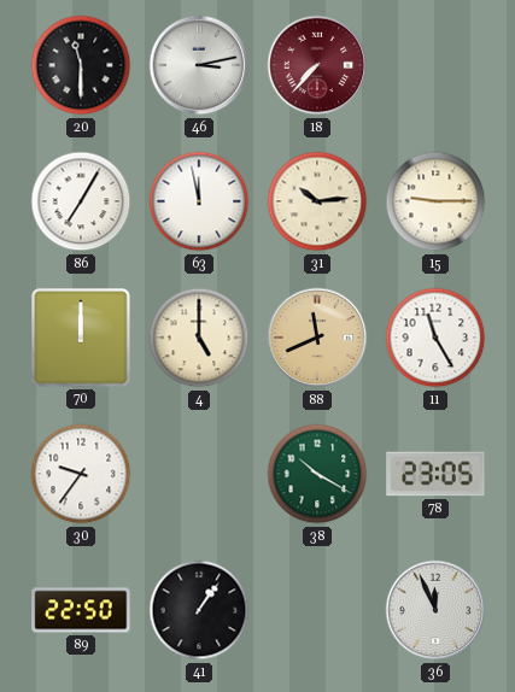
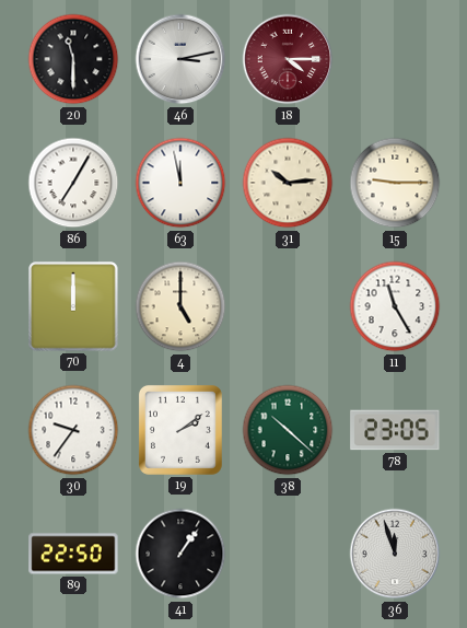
18: 7:37 -> 4:15
88: 11:41 -> none
19: none -> 2:09
38: 10:20 -> 10:22
36: 11:56 -> 11:57
